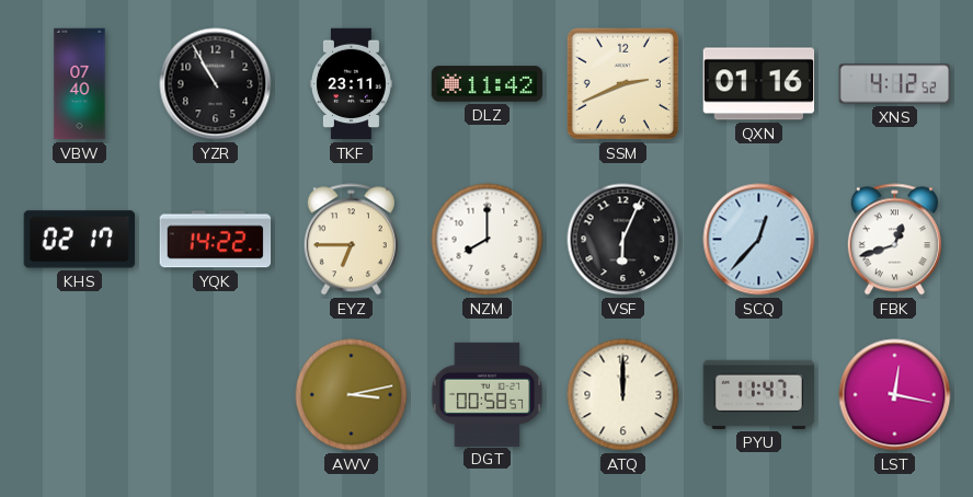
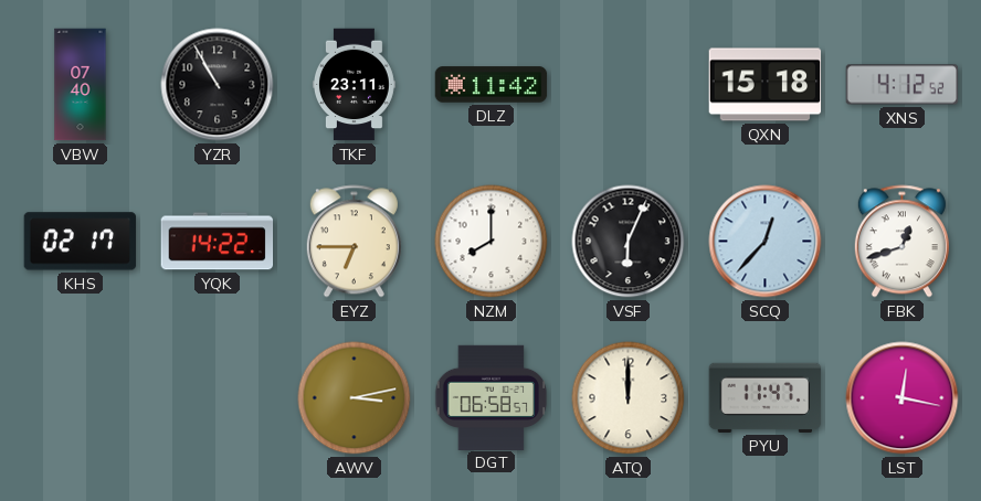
SSM: 2:41 -> none
QXN: 01:16 -> 15:18
DGT: 00:58 -> 06:58
